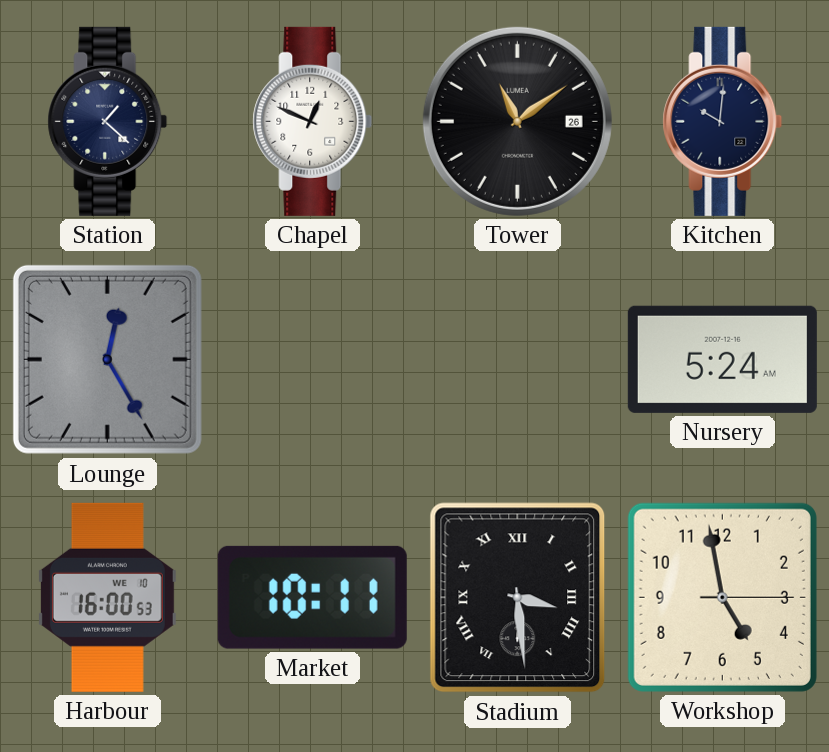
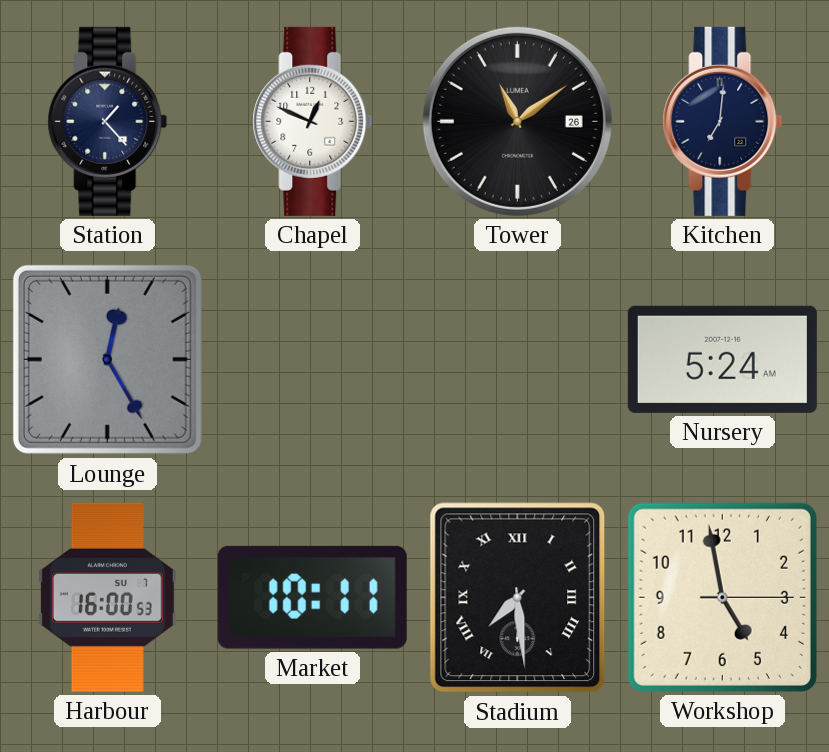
Station: 1:22 -> 1:23
Kitchen: 10:01 -> 7:01
Harbour date: WE 10 -> SU 7
Stadium: 3:29 -> 7:29
